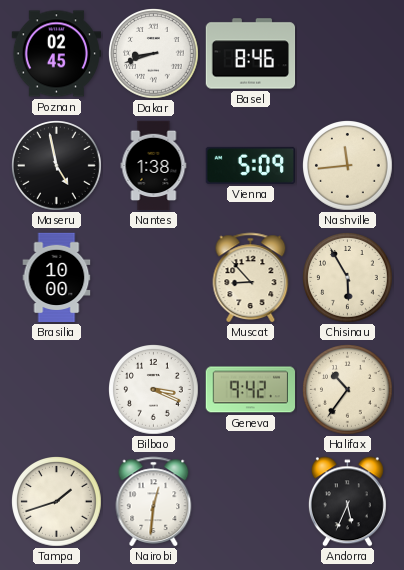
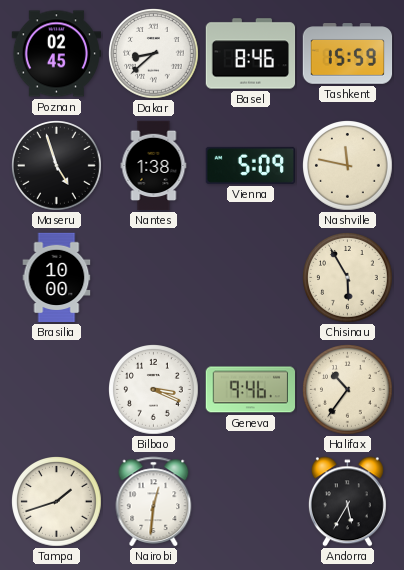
Dakar: 8:42 -> 8:38
Tashkent: none -> 15:59
Maseru: 4:58 -> 4:57
Nashville: 11:44 -> 11:47
Muscat: 8:53 -> none
Geneva: 9:42 -> 9:46
Andorra: 5:34 -> 5:35
